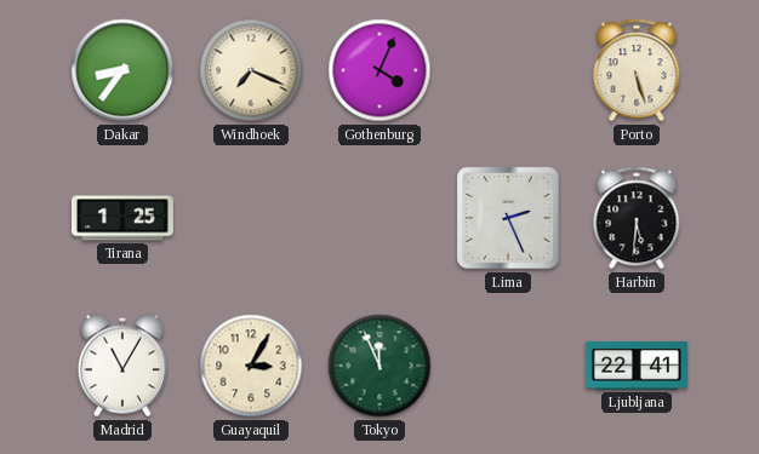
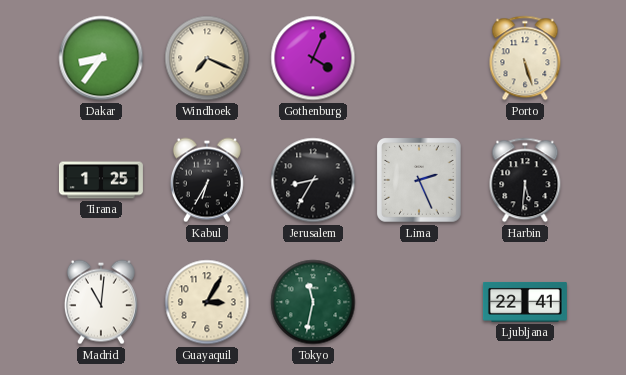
Kabul: none -> 6:35
Jerusalem: none -> 8:35
Madrid: 11:05 -> 11:01
Tokyo: 11:56 -> 11:32
